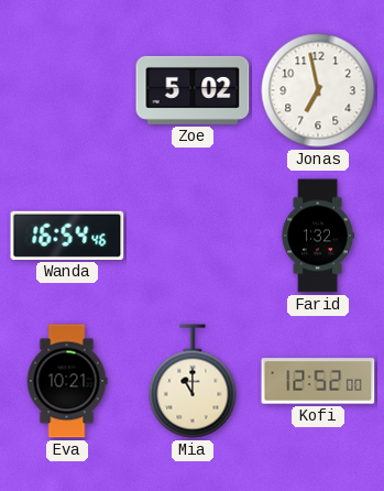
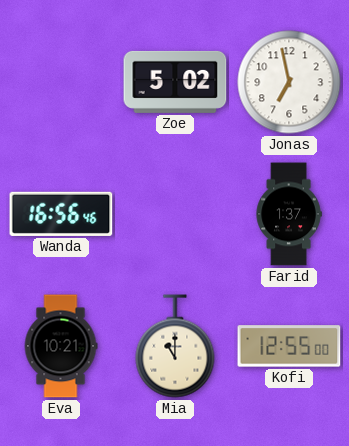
Wanda: 16:54 -> 16:56
Farid: 1:32 -> 1:37
Kofi: 12:52 -> 12:55
